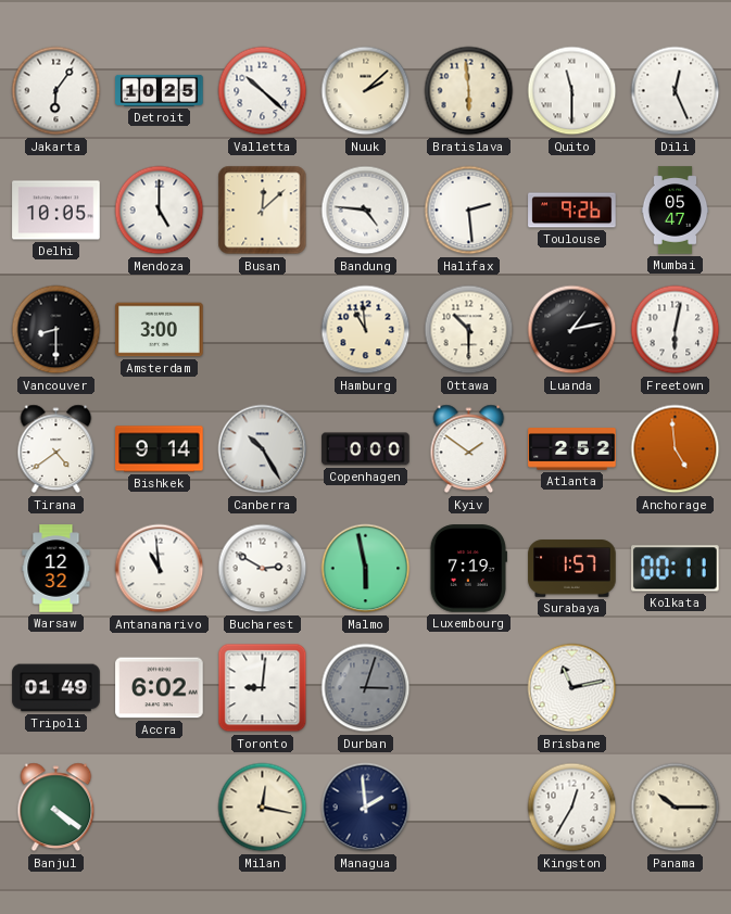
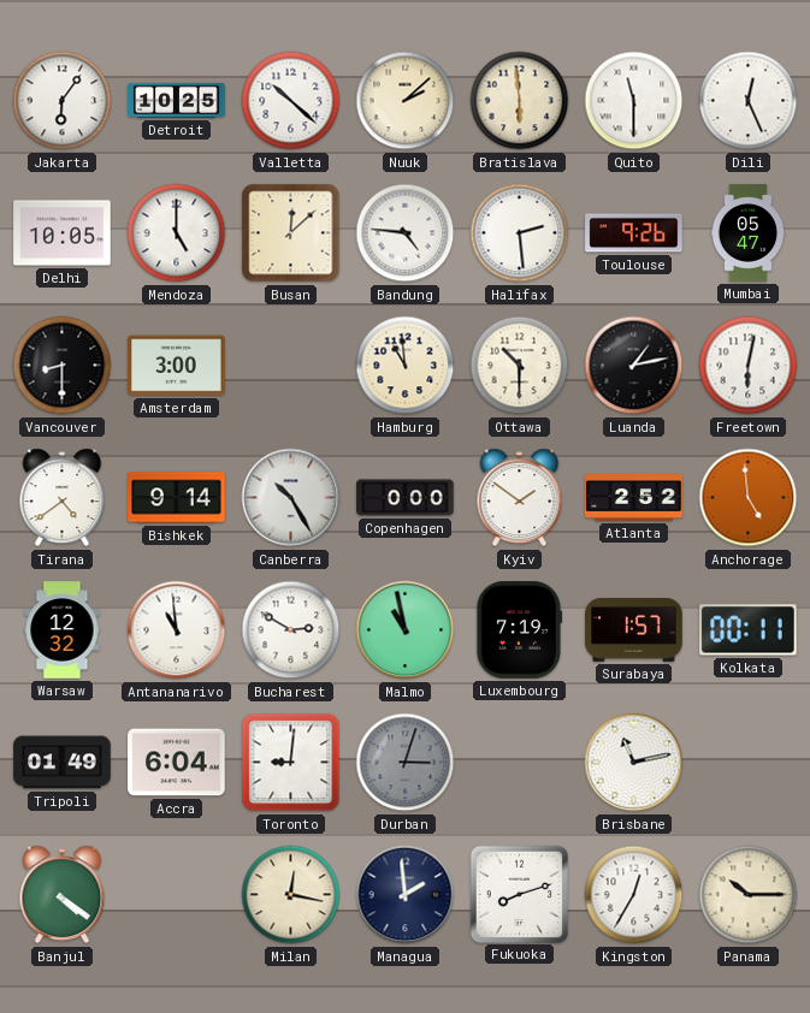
Malmo: 5:58 -> 10:58
Accra: 6:02 -> 6:04
Fukuoka: none -> 8:12
